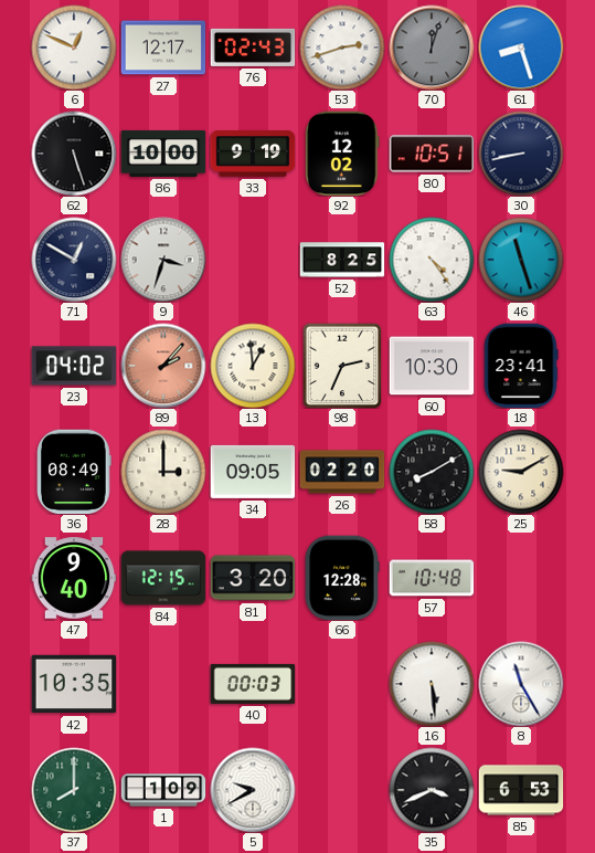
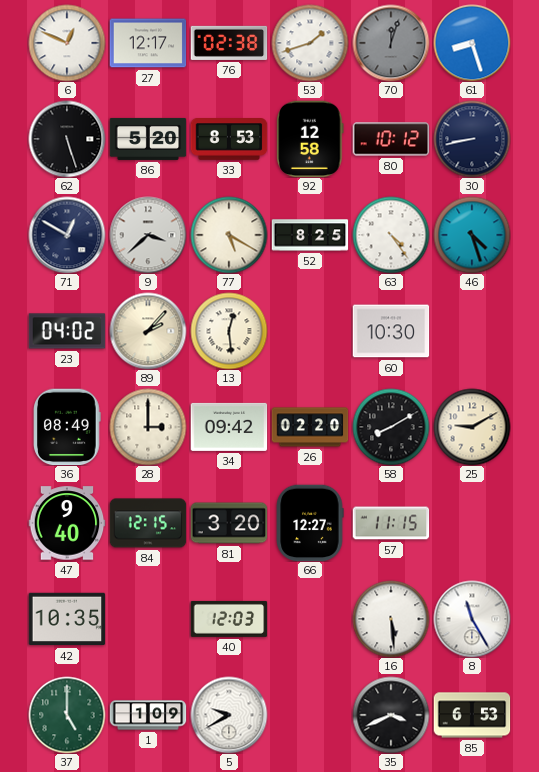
76: 02:43 -> 02:38
53: 2:42 -> 1:42
86: 10:00 -> 5:20
33: 9:19 -> 8:53
92: 12:02 -> 12:58
80: 10:51 -> 10:12
9: 3:33 -> 3:38
77: none -> 5:20
46: 11:27 -> 4:27
89 dial: salmon -> cream
13: 12:59 -> 12:29
98: 2:34 -> none
18: 23:41 -> none
34: 09:05 -> 09:42
66: 12:28 -> 12:27
57: 10:48 -> 11:15
40: 00:03 -> 12:03
37: 8:00 -> 5:00
